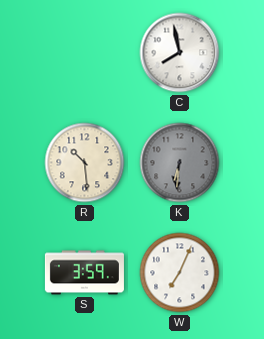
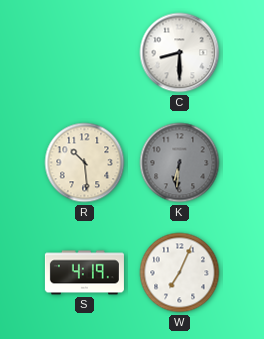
C: 7:58 -> 8:30
S: 3:59 -> 4:19
